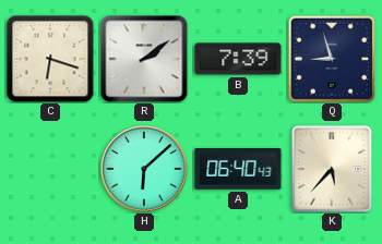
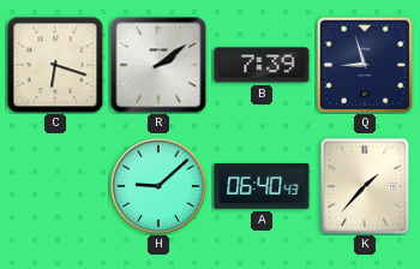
H: 6:08 -> 9:08
K: 5:37 -> 1:37
